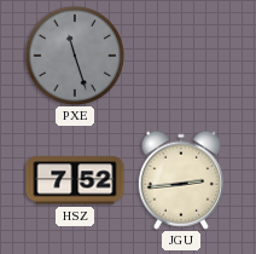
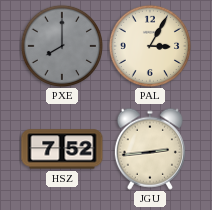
PXE: 11:27 -> 8:00
PAL: none -> 3:05
